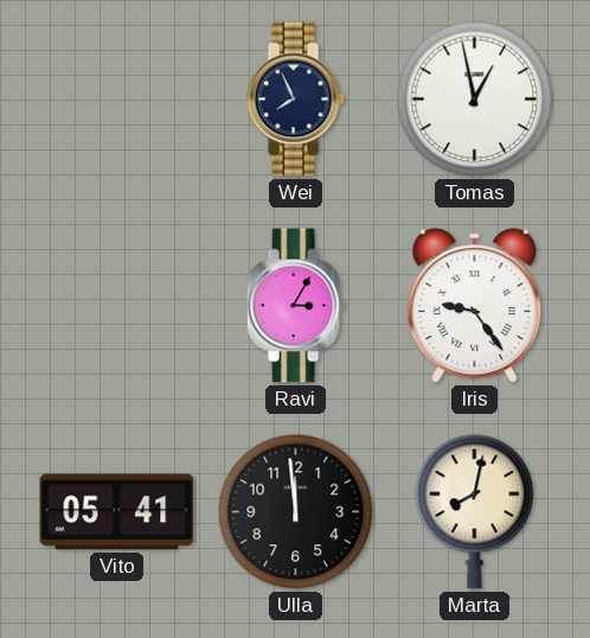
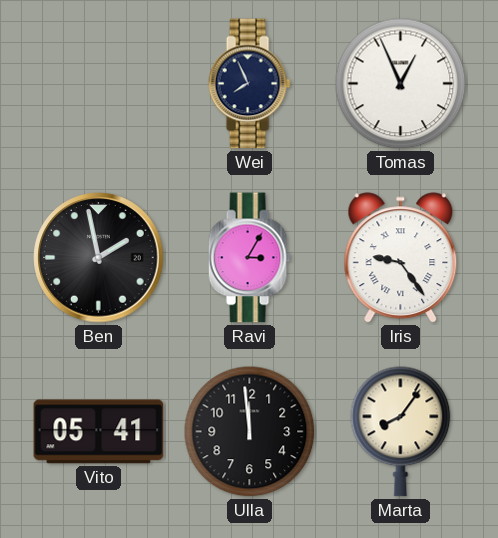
Tomas: 12:58 -> 12:56
Ben: none -> 1:58
Marta: 8:02 -> 8:06
